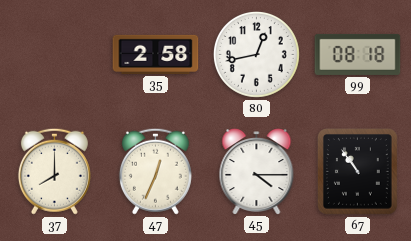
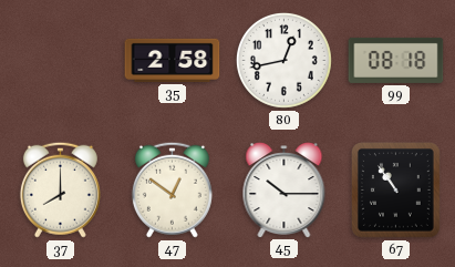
47: 12:34 -> 12:51
45: 4:15 -> 10:15
